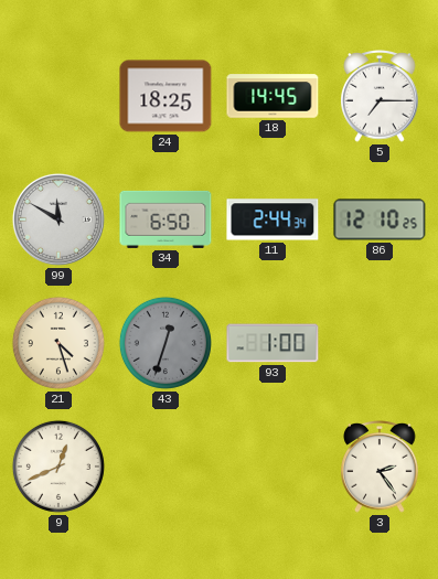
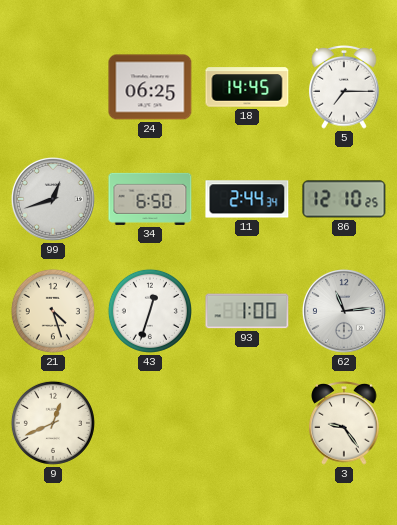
24: 18:25 -> 06:25
99: 11:50 -> 12:42
43 dial: grey -> white
62: none -> 11:14
3: 2:24 -> 9:24
